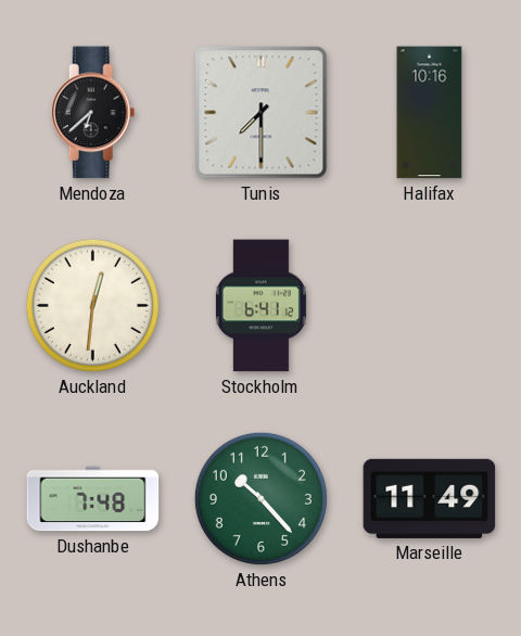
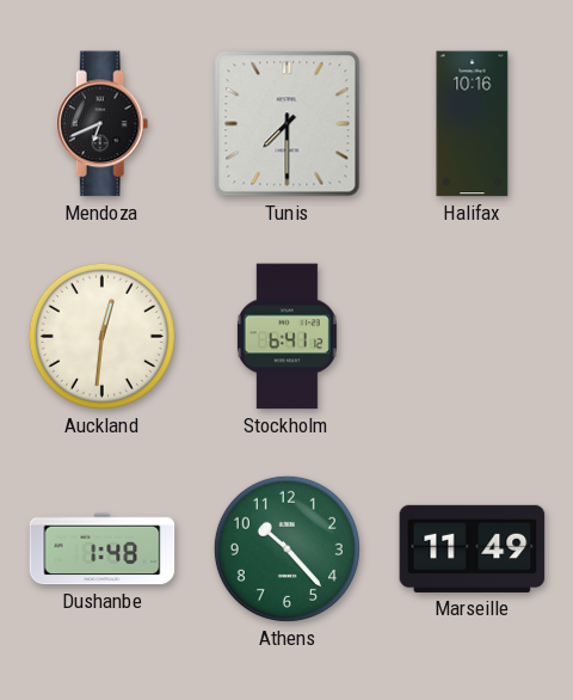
Mendoza: 6:38 -> 6:41
Dushanbe: 7:48 -> 1:48
